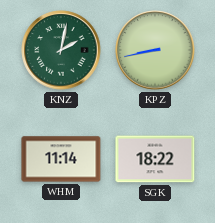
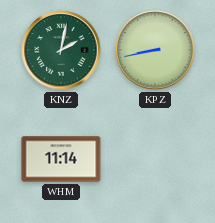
SGK: 18:22 -> none
